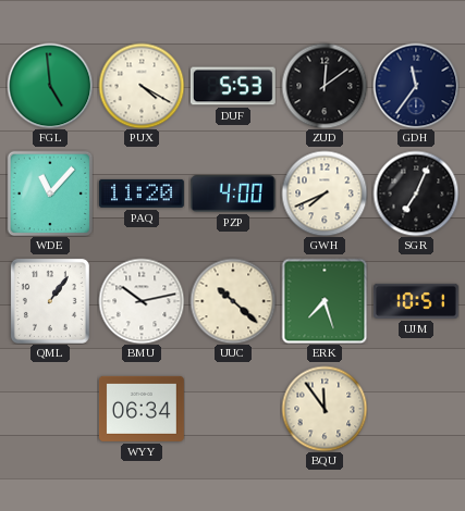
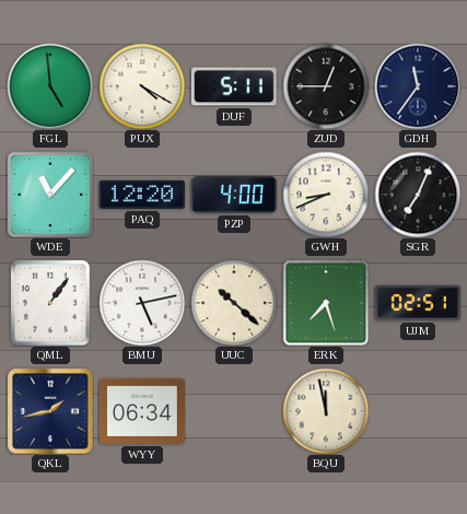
DUF: 5:53 -> 5:11
ZUD: 12:09 -> 12:45
PAQ: 11:20 -> 12:20
GWH: 7:41 -> 8:41
BMU: 10:13 -> 5:13
UJM: 10:51 -> 02:51
QKL: none -> 1:43
BQU: 11:54 -> 11:58
